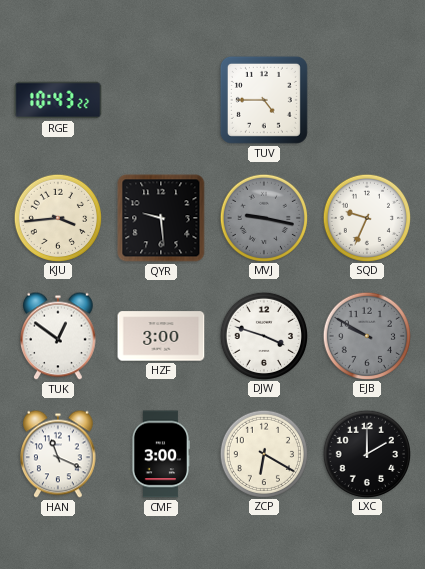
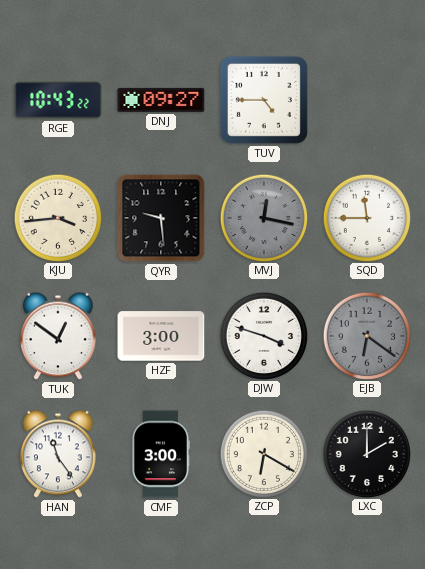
DNJ: none -> 09:27
MVJ: 9:17 -> 12:17
SQD: 9:34 -> 11:45
EJB: 9:50 -> 6:21
HAN: 11:19 -> 11:24
